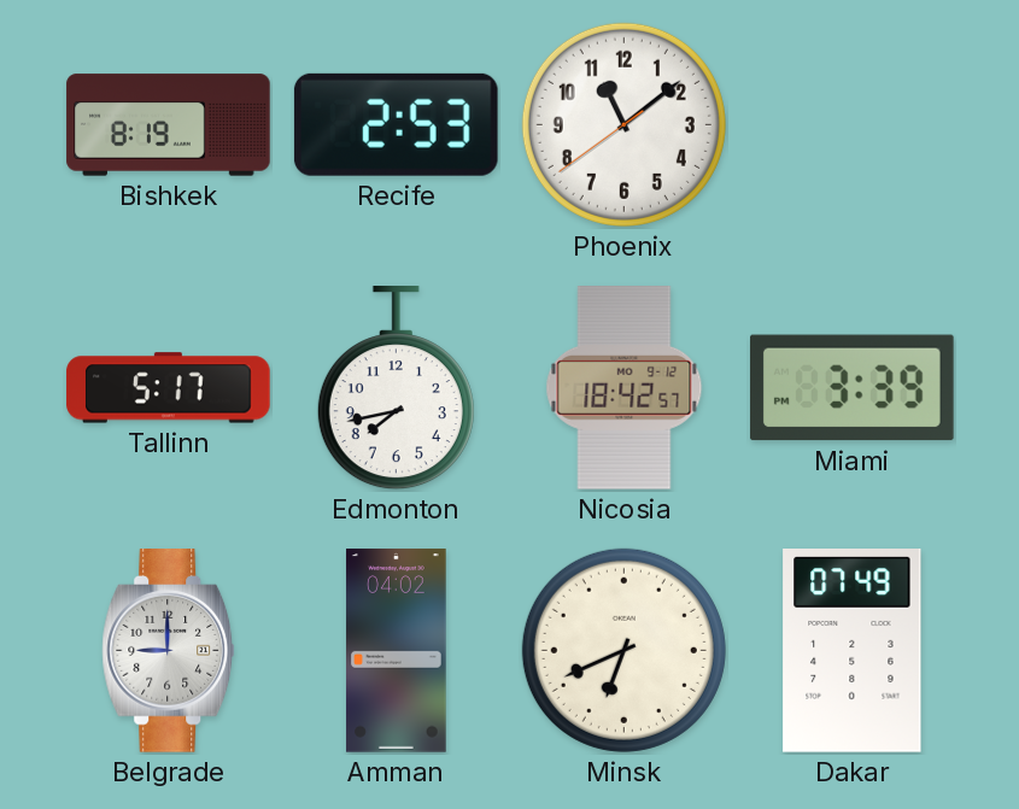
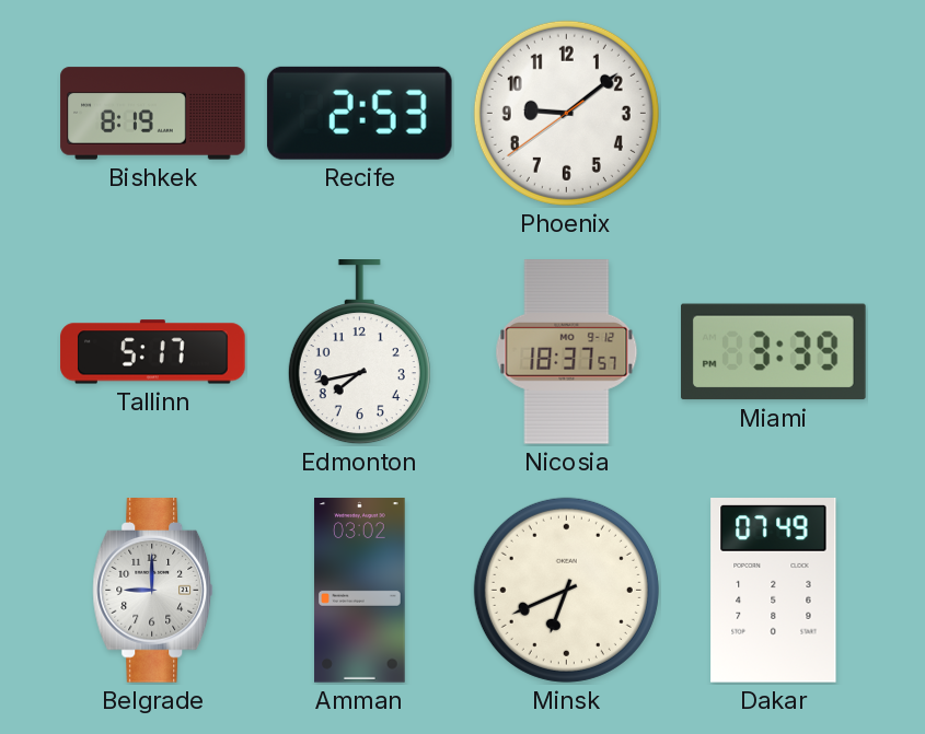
Phoenix: 11:08 -> 9:08
Nicosia: 18:42 -> 18:37
Amman: 04:02 -> 03:02
